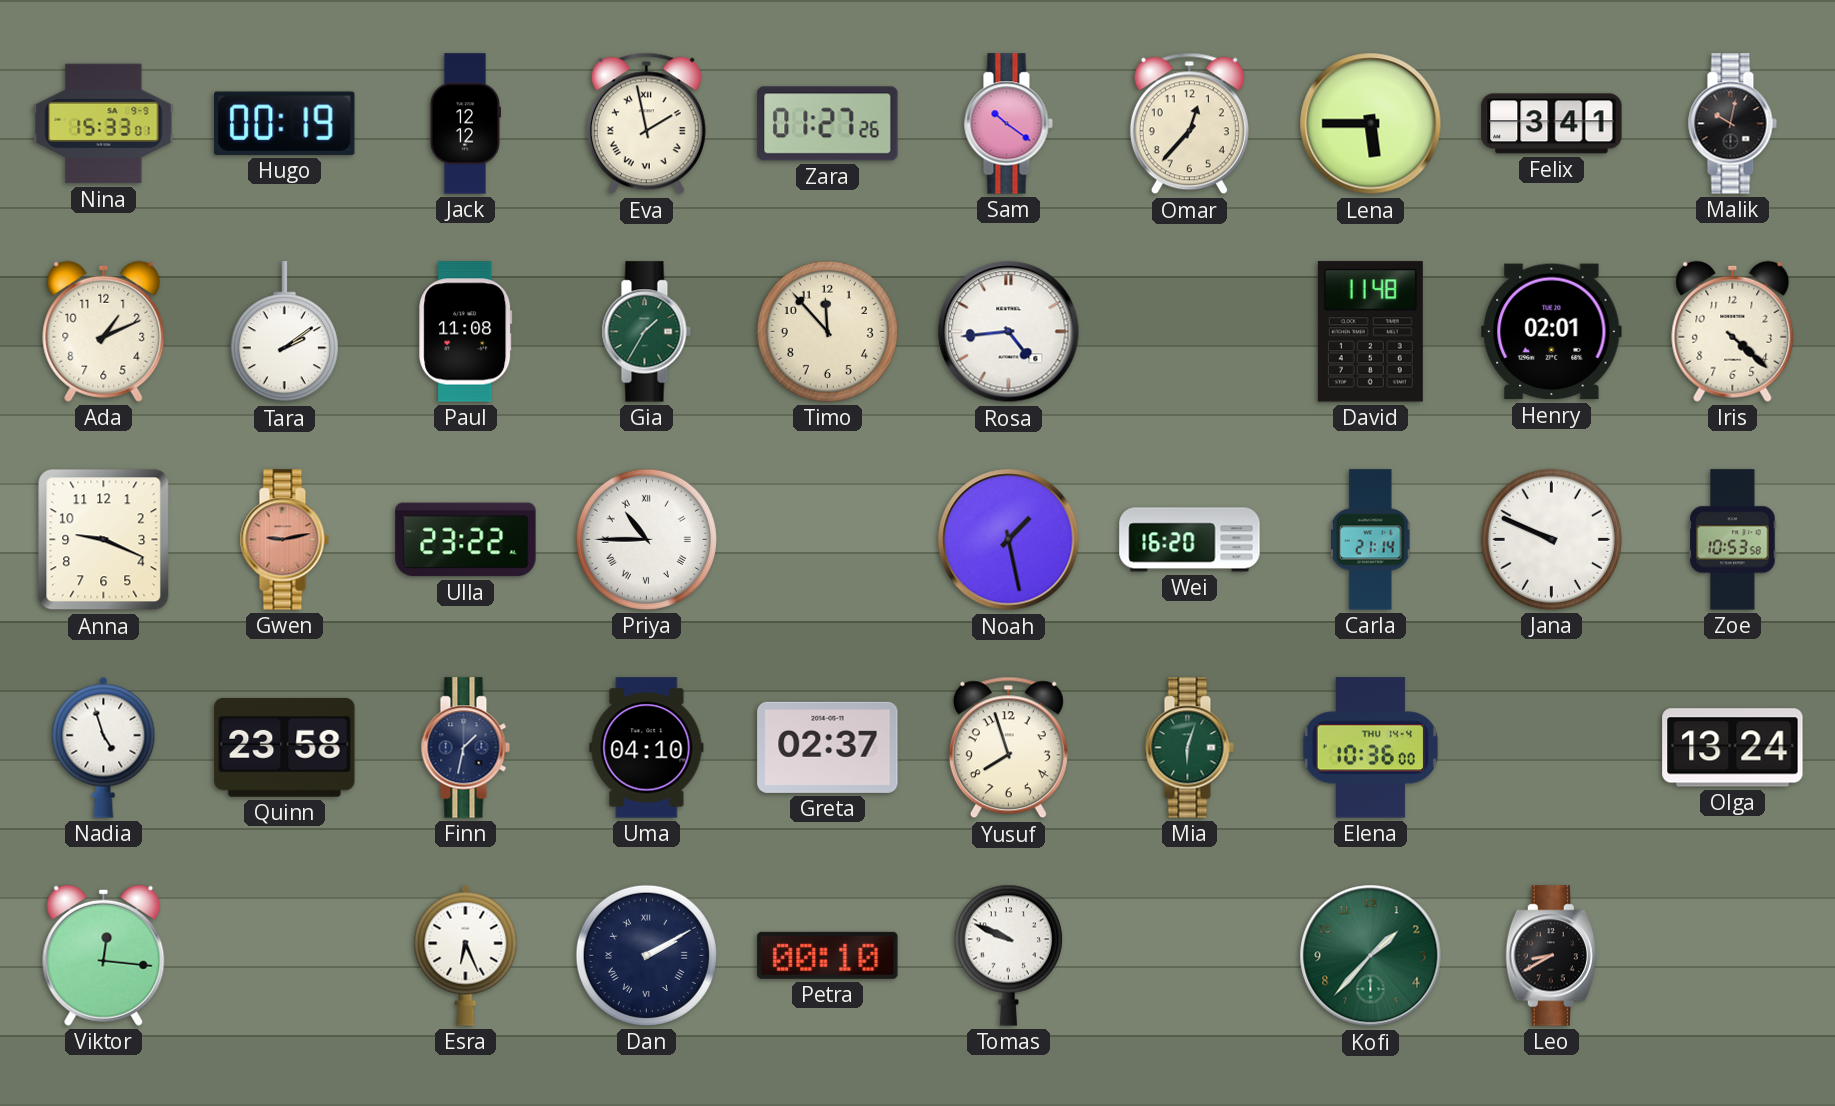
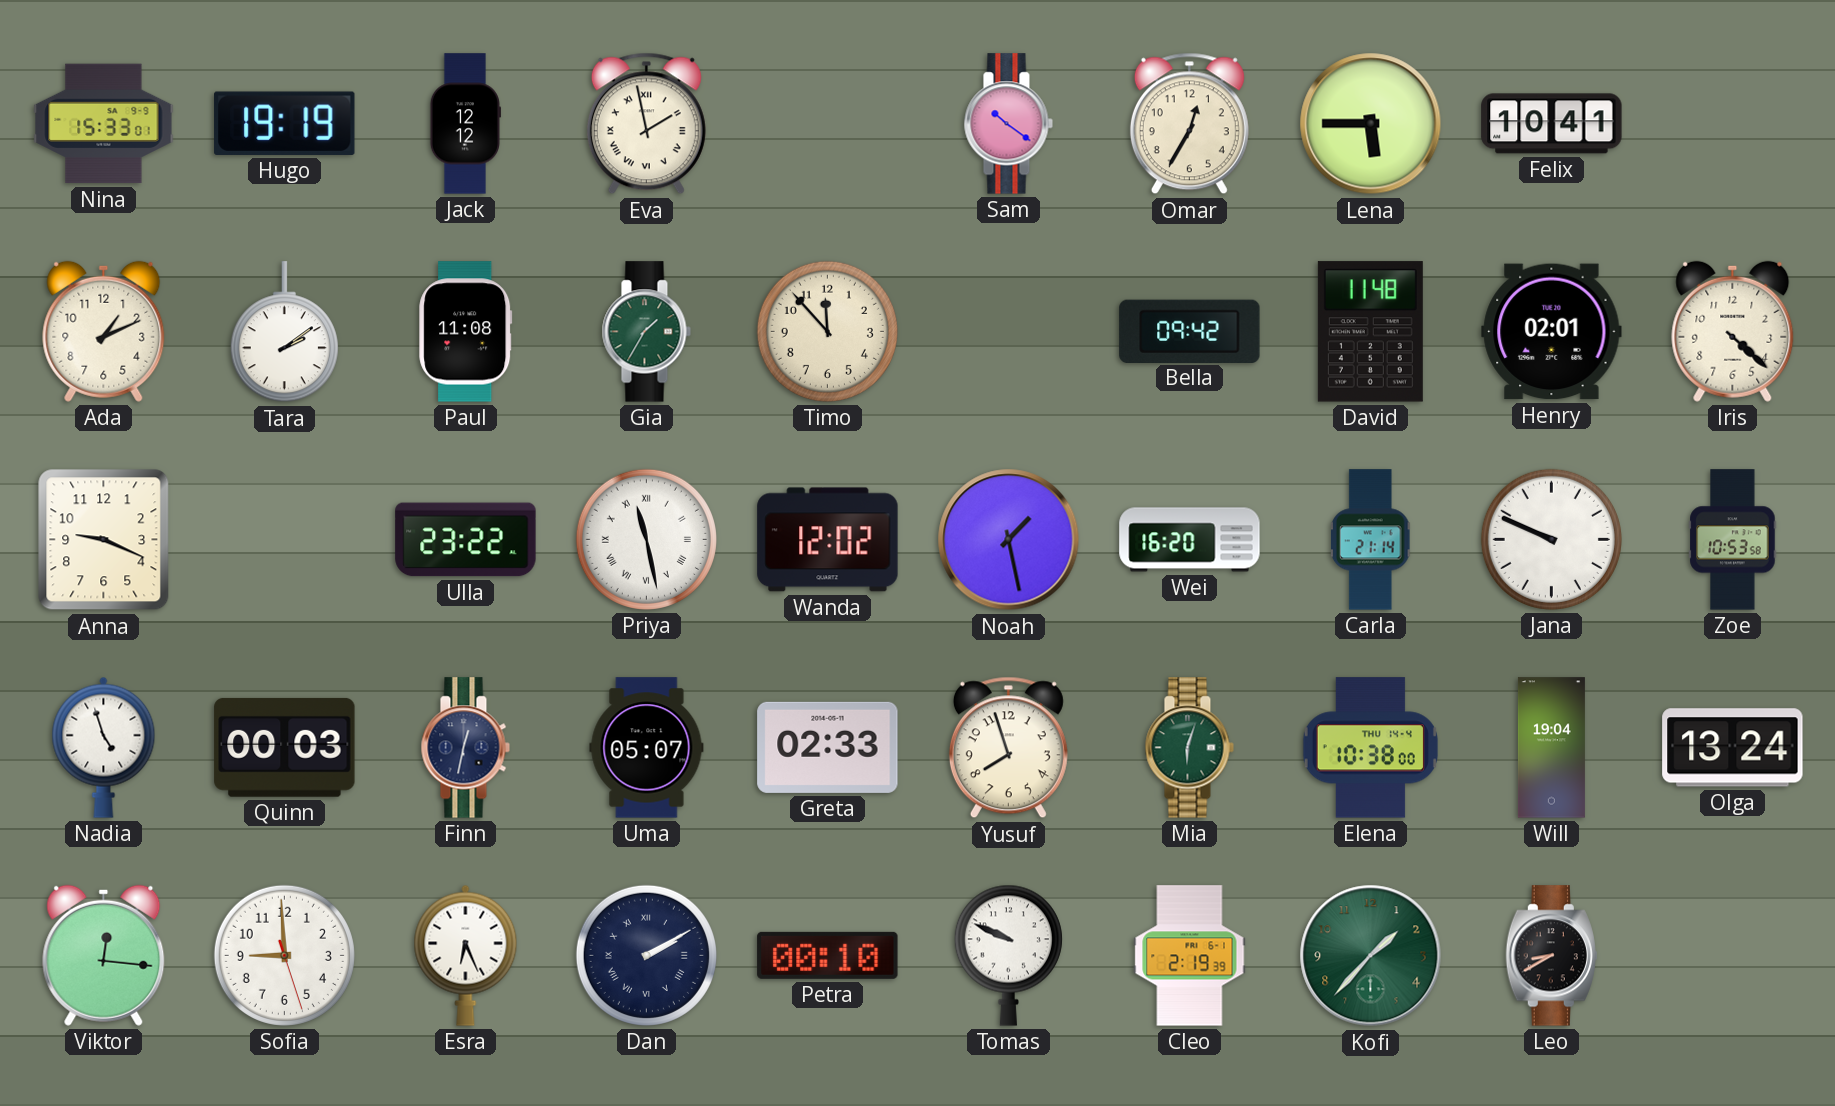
Hugo: 00:19 -> 19:19
Zara: 01:27 -> none
Omar: 12:37 -> 12:35
Felix: 3:41 -> 10:41
Malik: 10:02 -> none
Rosa: 4:44 -> none
Bella: none -> 09:42
Gwen: 9:13 -> none
Priya: 10:45 -> 11:28
Wanda: none -> 12:02
Quinn: 23:58 -> 00:03
Finn: 1:32 -> 12:32
Uma: 04:10 -> 05:07
Greta: 02:37 -> 02:33
Elena: 10:36 -> 10:38
Will: none -> 19:04
Sofia: none -> 8:59
Cleo: none -> 2:19
